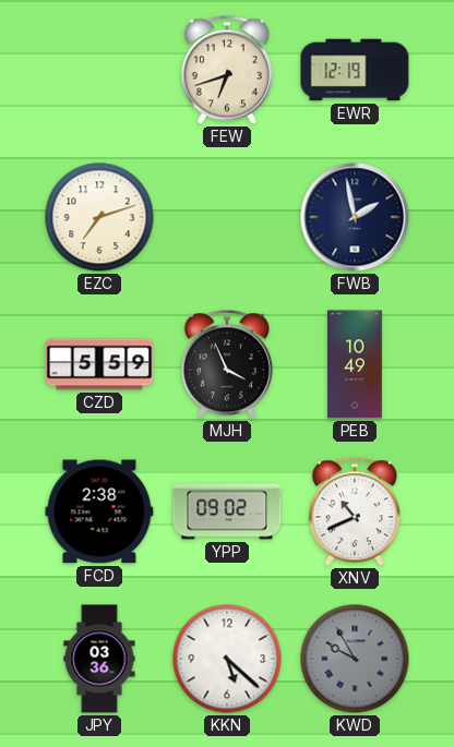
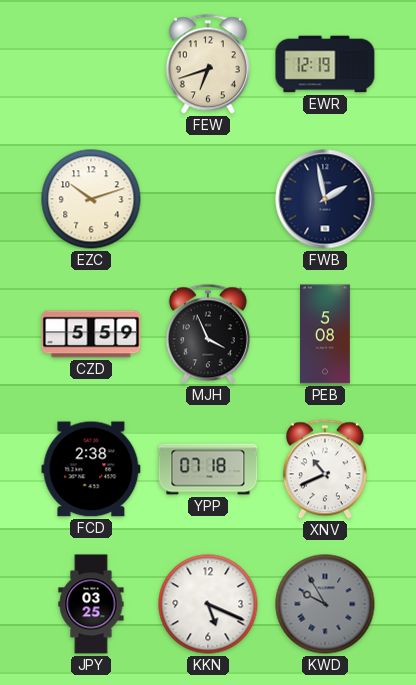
EZC: 7:12 -> 10:12
PEB: 10:49 -> 5:08
YPP: 09:02 -> 07:18
JPY: 03:36 -> 03:25
KKN: 5:22 -> 5:19
